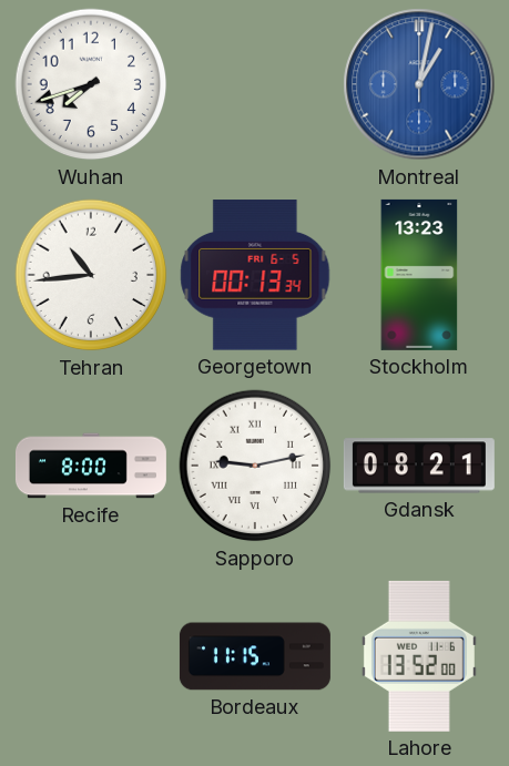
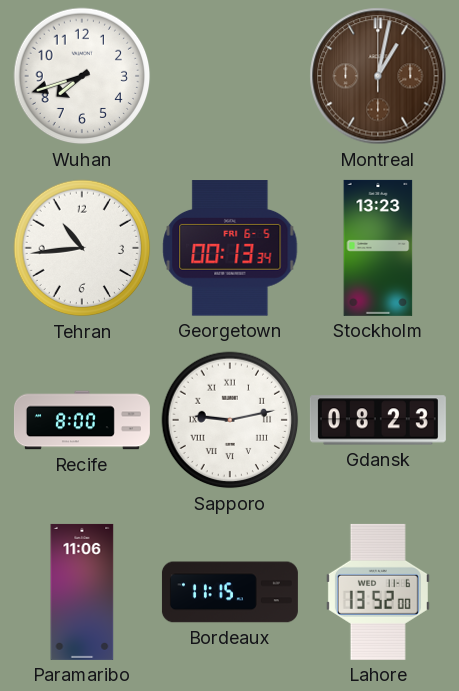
Montreal dial: blue -> brown
Gdansk: 08:21 -> 08:23
Paramaribo: none -> 11:06
